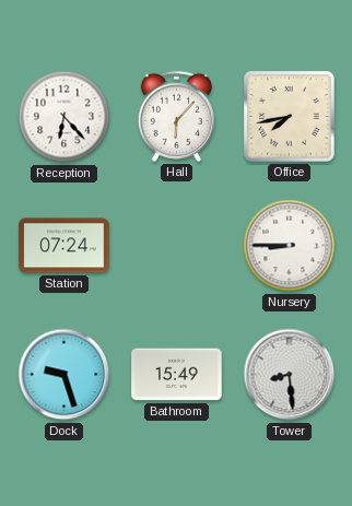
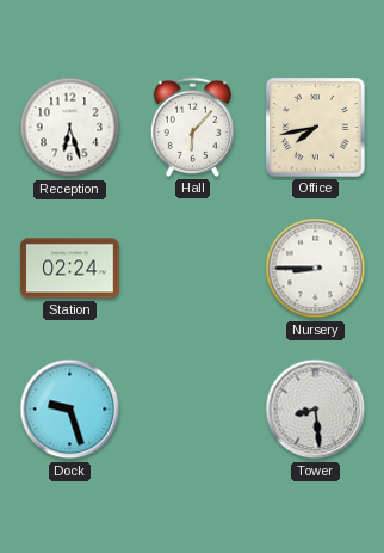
Reception: 6:23 -> 6:27
Station: 07:24 -> 02:24
Bathroom: 15:49 -> none
